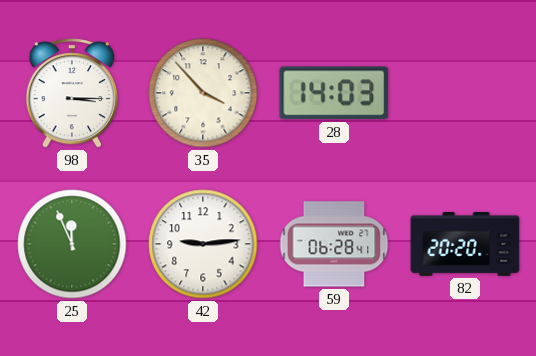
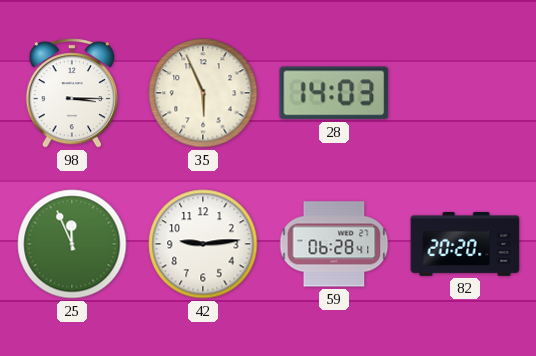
35: 3:53 -> 5:56
